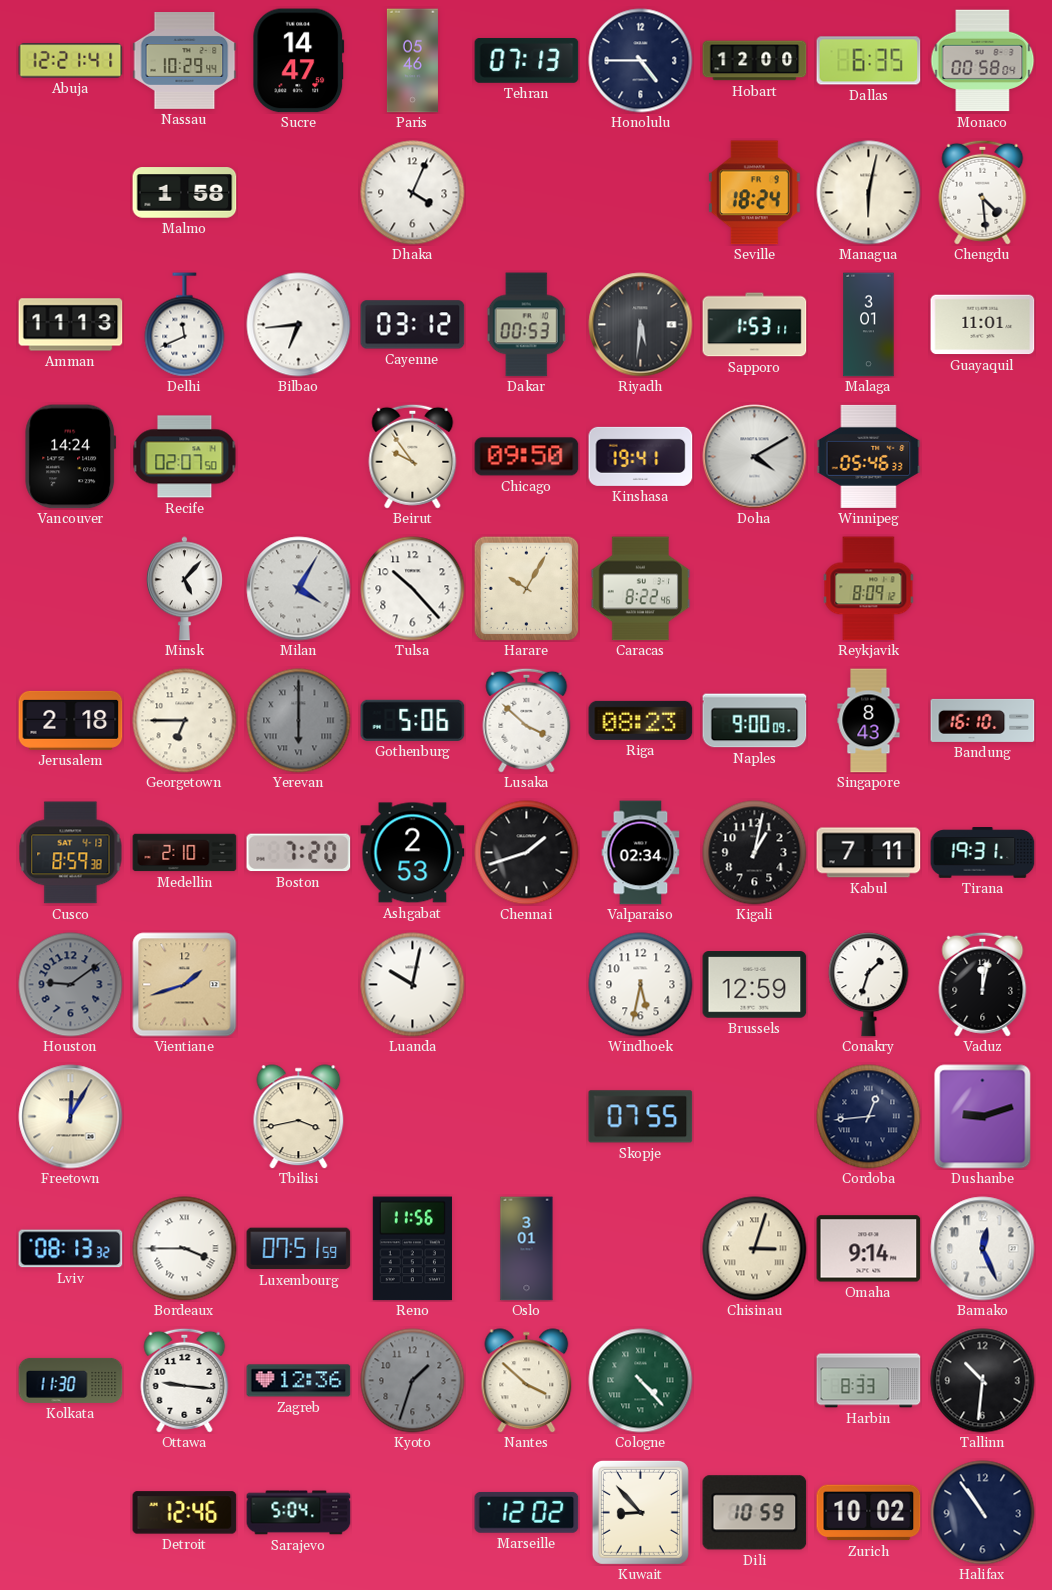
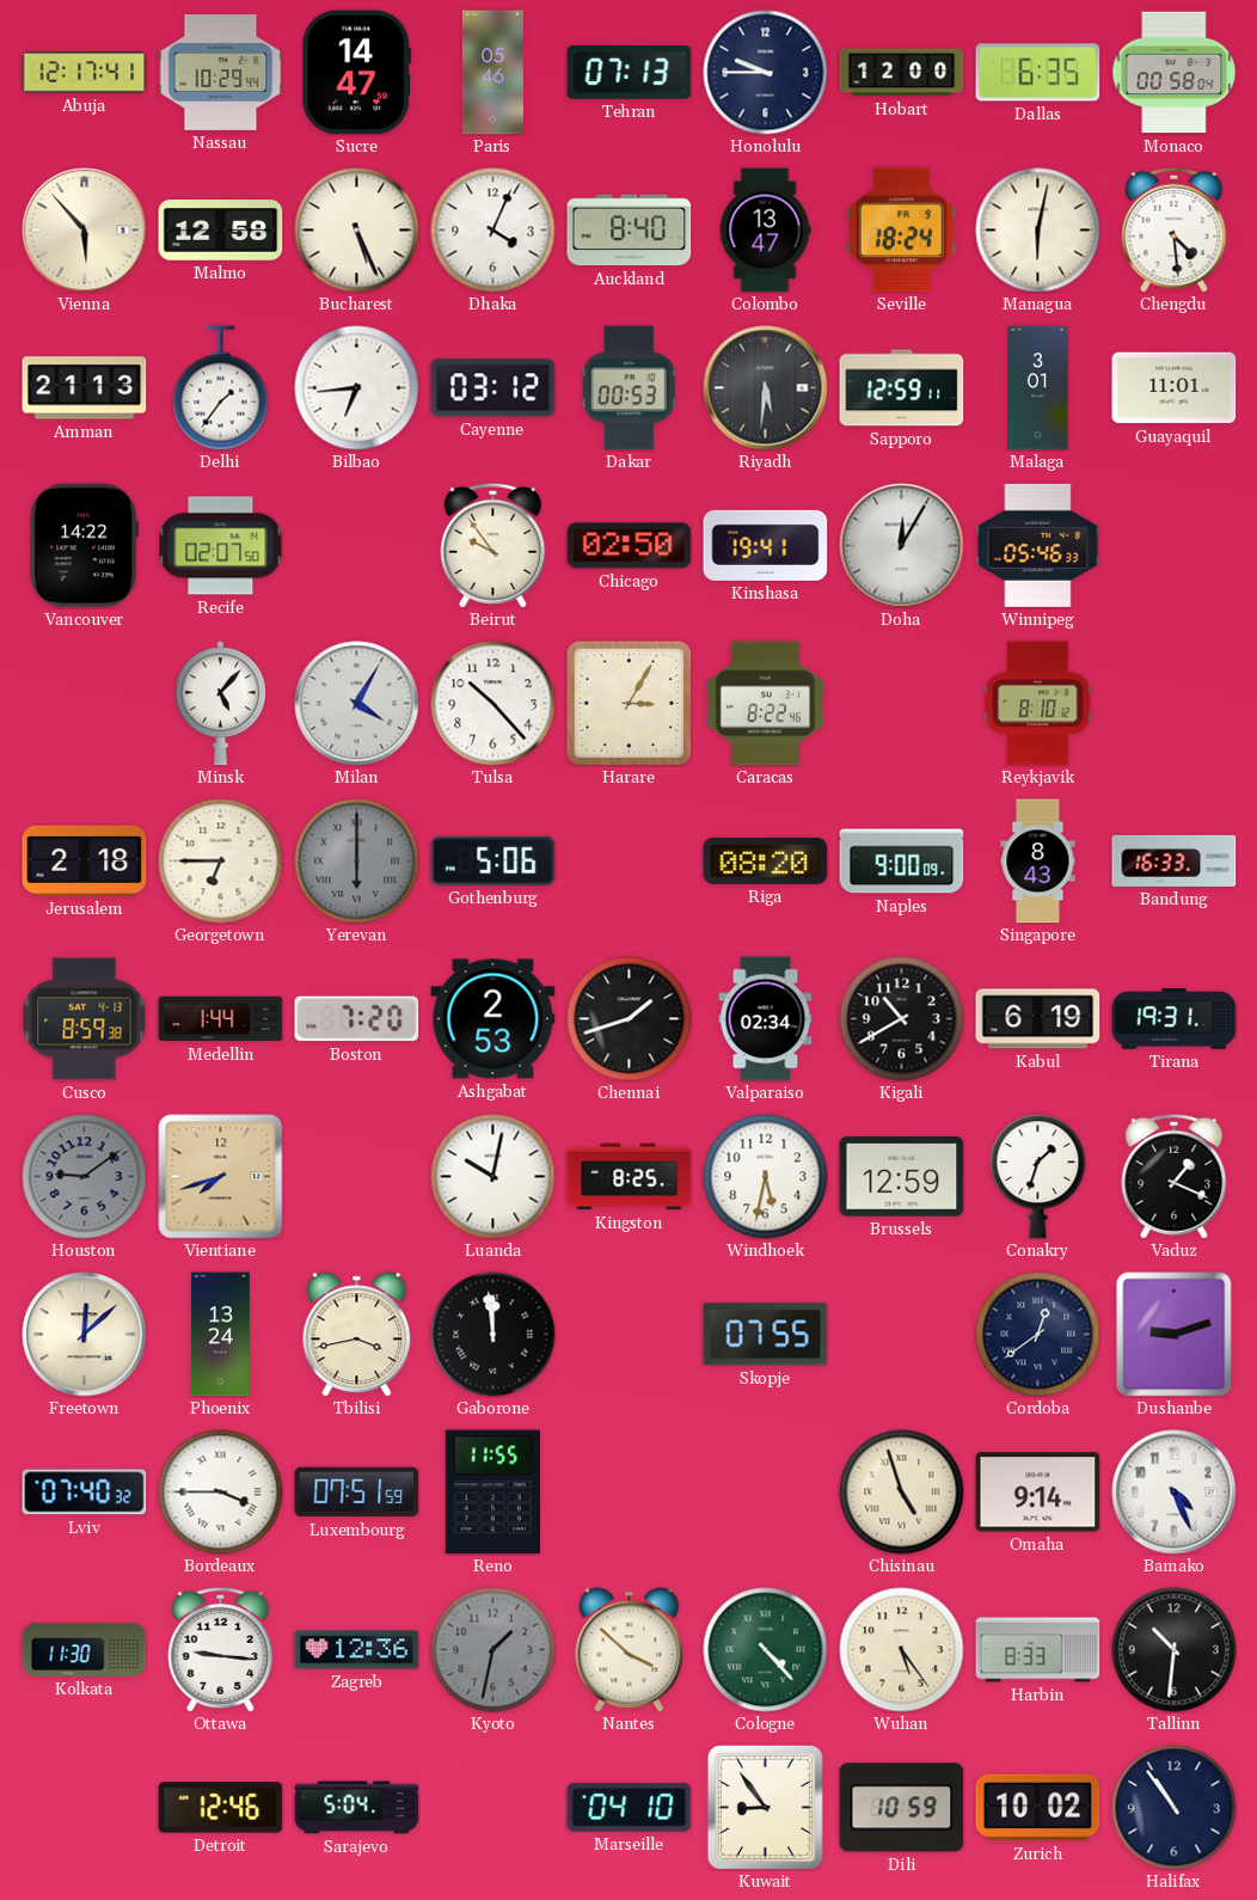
Abuja: 12:21 -> 12:17
Honolulu: 4:45 -> 9:45
Vienna: none -> 5:53
Malmo: 1:58 -> 12:58
Bucharest: none -> 5:26
Auckland: none -> 8:40
Colombo: none -> 13:47
Amman: 11:13 -> 21:13
Delhi: 11:41 -> 1:36
Sapporo: 1:53 -> 12:59
Vancouver: 14:24 -> 14:22
Chicago: 09:50 -> 02:50
Doha: 4:10 -> 12:05
Harare: 10:05 -> 3:05
Reykjavik: 8:09 -> 8:10
Lusaka: 3:52 -> none
Riga: 08:23 -> 08:20
Bandung: 16:10 -> 16:33
Medellin: 2:10 -> 1:44
Kigali: 1:02 -> 10:40
Kabul: 7:11 -> 6:19
Vientiane: 1:42 -> 7:42
Kingston: none -> 8:25
Vaduz: 12:02 -> 1:19
Freetown: 12:05 -> 12:08
Phoenix: none -> 13:24
Gaborone: none -> 11:59
Cordoba: 12:44 -> 12:39
Lviv: 08:13 -> 07:40
Reno: 11:56 -> 11:55
Oslo: 3:01 -> none
Chisinau: 3:03 -> 4:57
Bamako: 12:26 -> 4:26
Kyoto: 1:33 -> 1:32
Wuhan: none -> 5:24
Marseille: 12:02 -> 04:10
Kuwait: 8:53 -> 8:54
